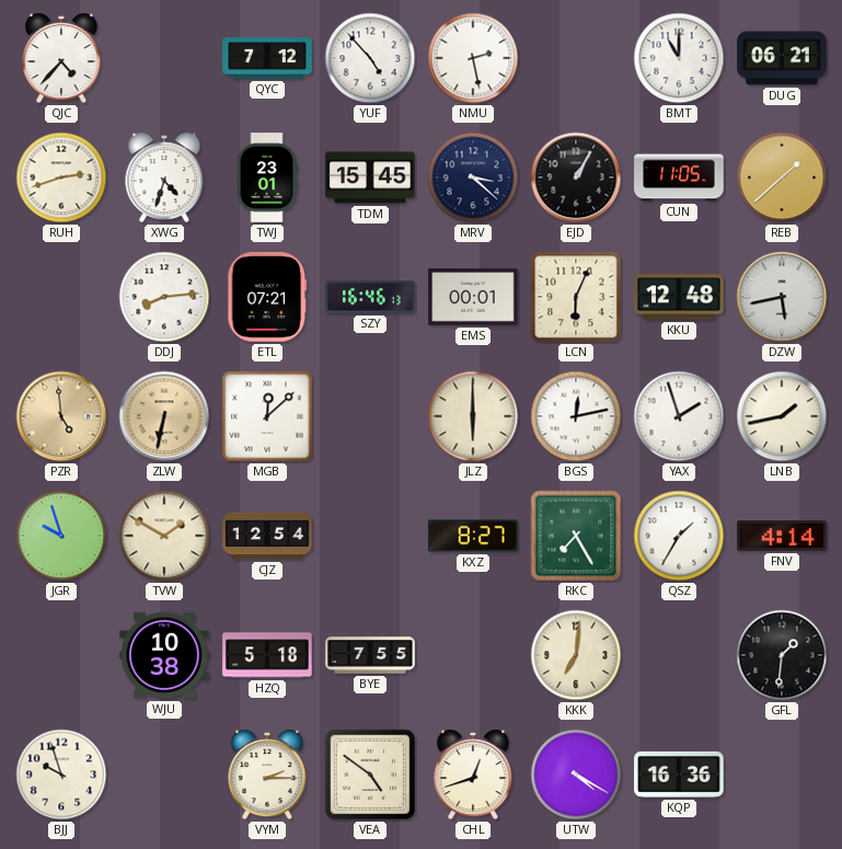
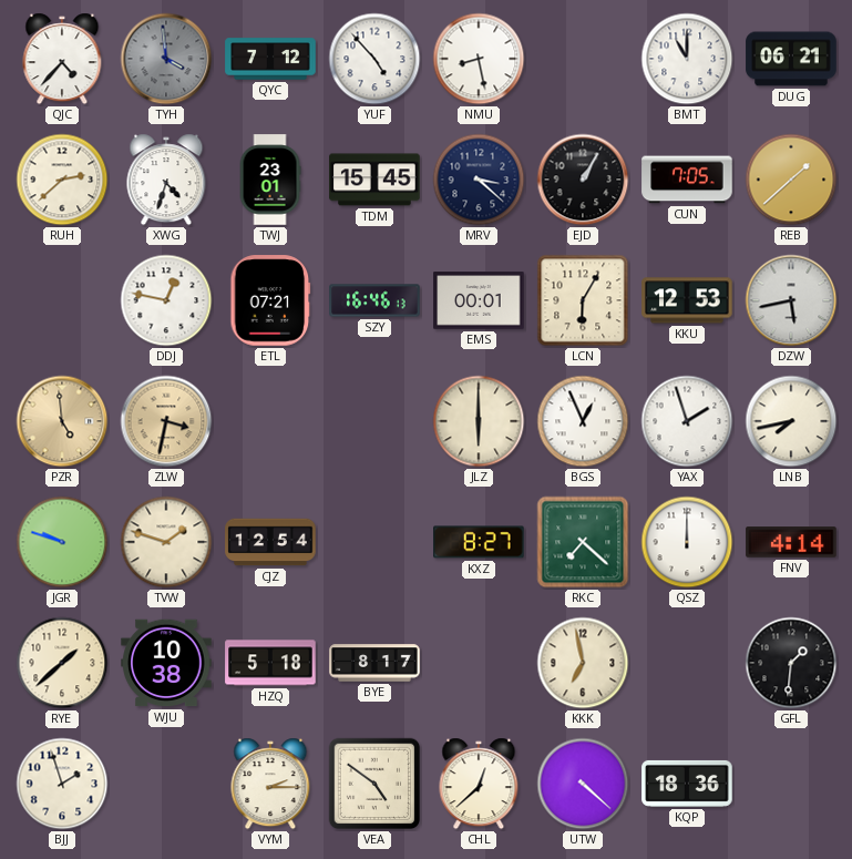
TYH: none -> 3:59
NMU: 2:28 -> 8:28
RUH: 2:42 -> 2:38
CUN: 11:05 -> 7:05
DDJ: 8:14 -> 12:47
LCN: 6:04 -> 6:05
KKU: 12:48 -> 12:53
ZLW: 6:32 -> 3:32
MGB: 12:08 -> none
BGS: 12:13 -> 12:56
LNB: 1:43 -> 7:43
JGR: 9:57 -> 9:48
TVW: 1:50 -> 1:48
RKC: 7:25 -> 7:22
QSZ: 1:35 -> 12:00
RYE: none -> 1:38
BYE: 7:55 -> 8:17
KKK: 7:01 -> 6:58
BJJ: 9:57 -> 1:57
CHL: 12:42 -> 12:38
UTW: 4:20 -> 4:22
KQP: 16:36 -> 18:36
